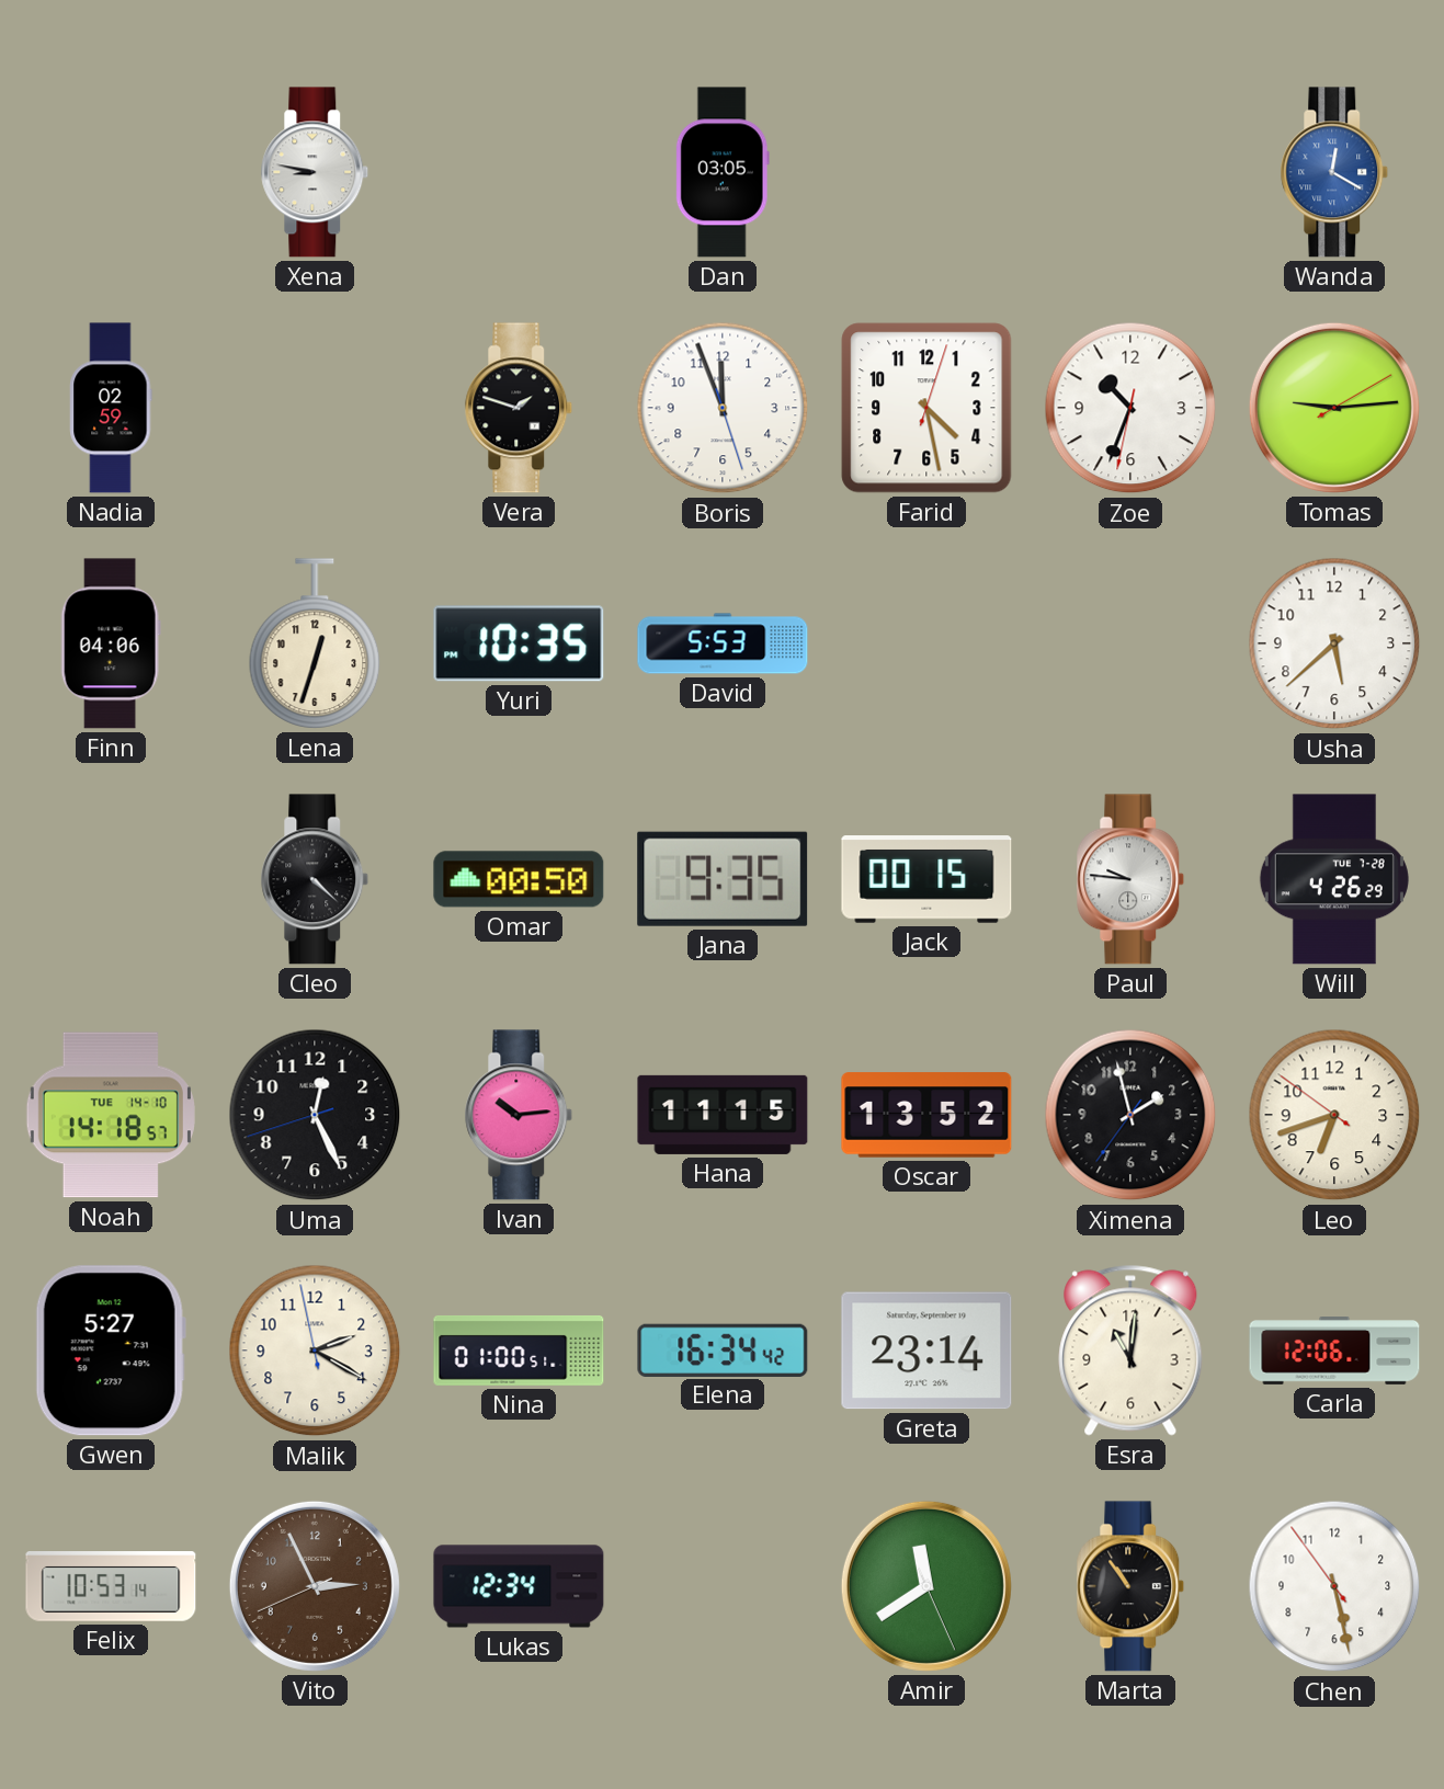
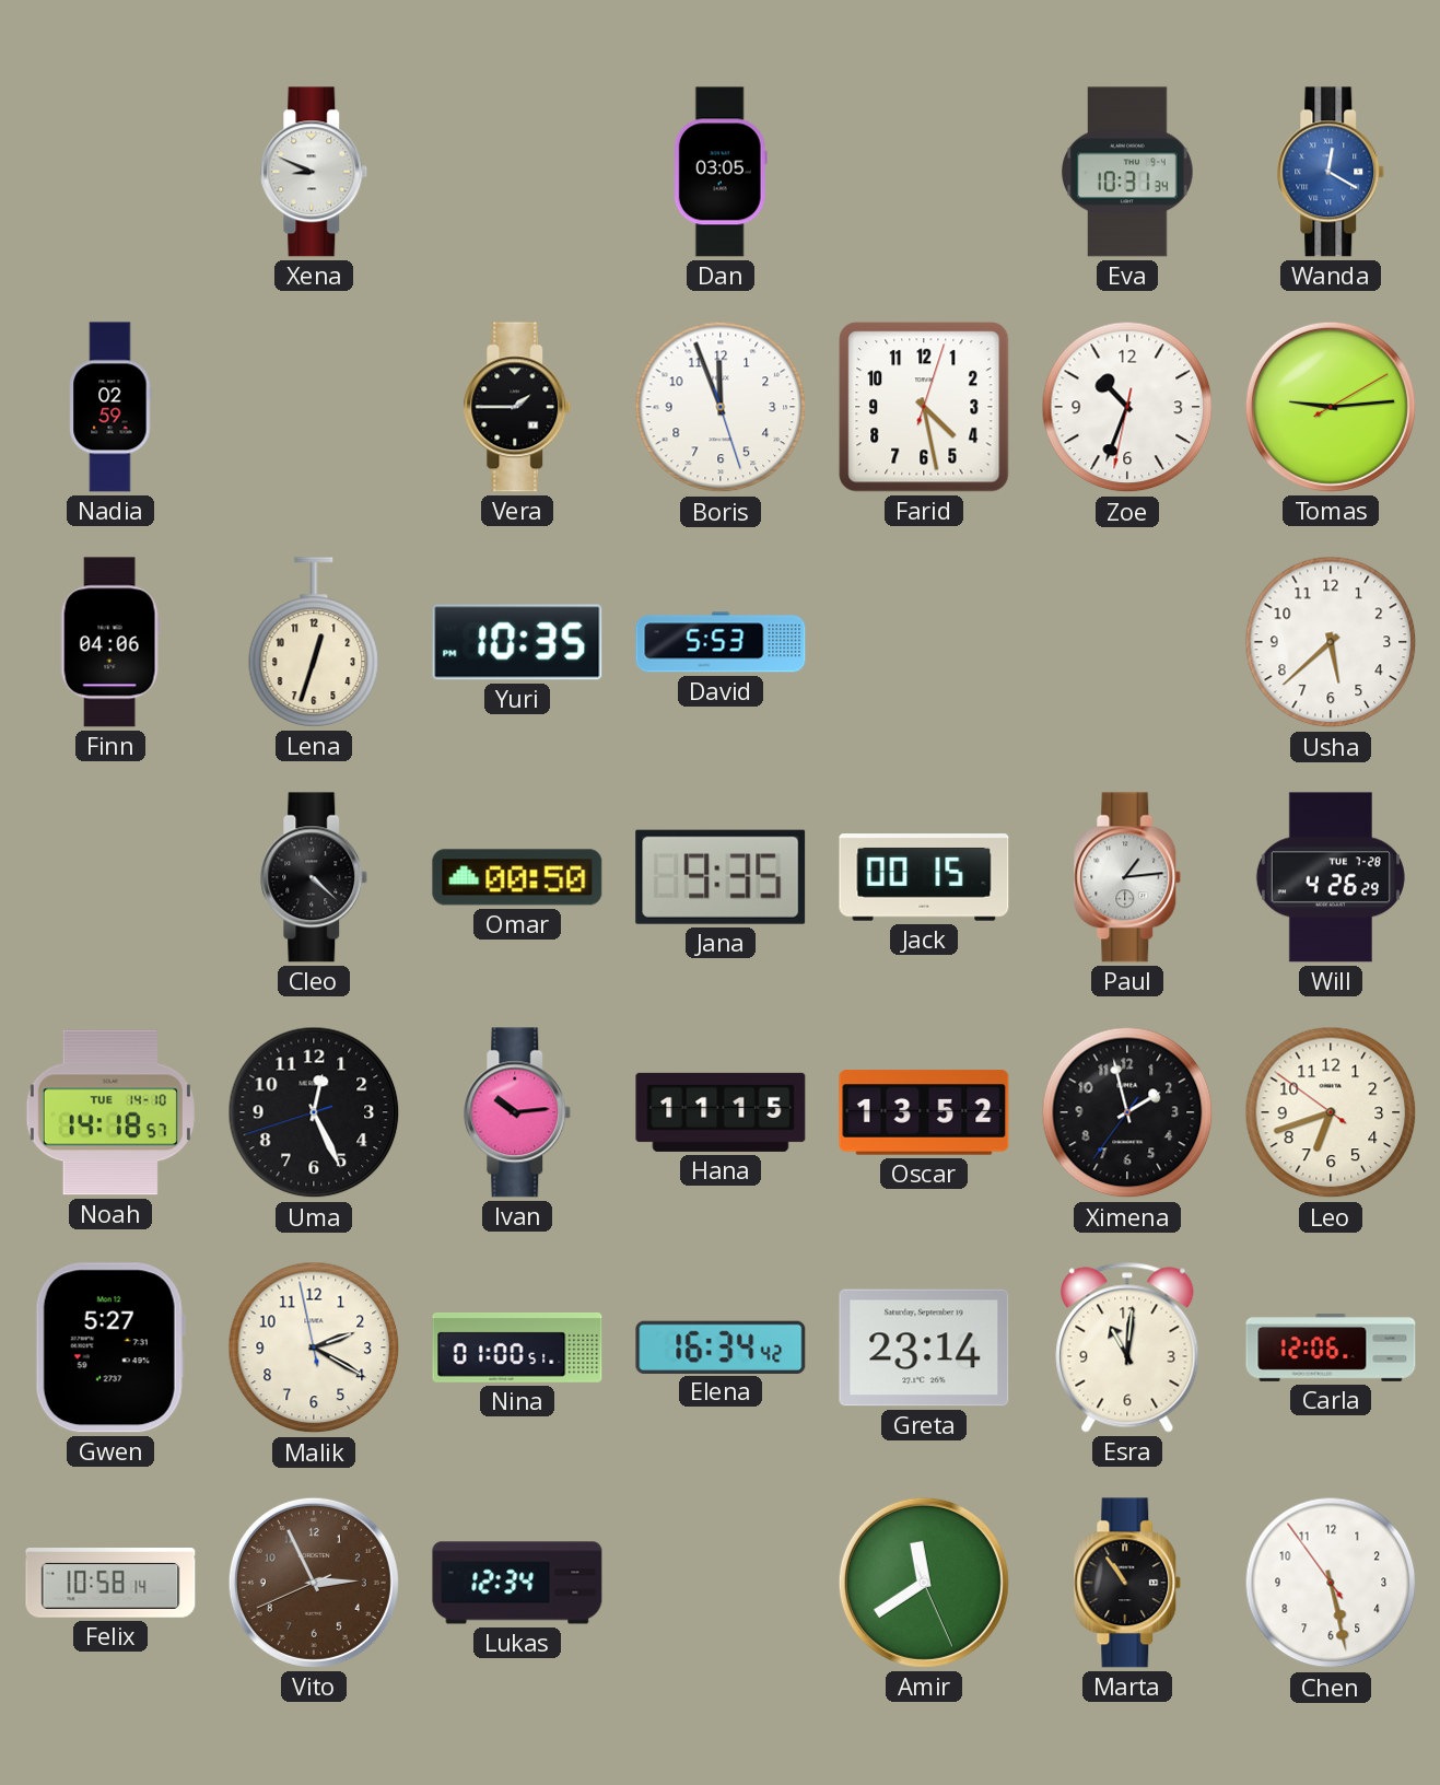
Xena: 8:47 -> 8:49
Eva: none -> 10:31
Vera: 1:48 -> 1:45
Paul: 9:46 -> 1:14
Felix: 10:53 -> 10:58
